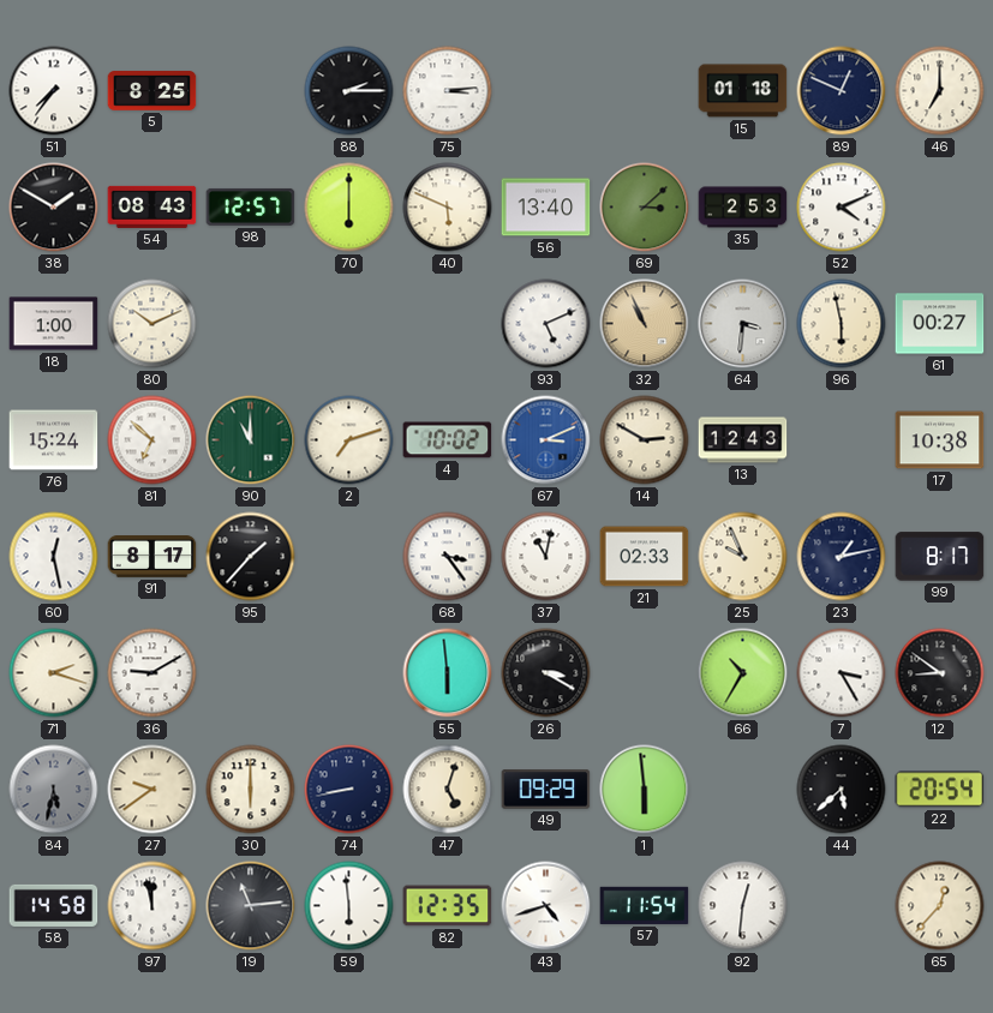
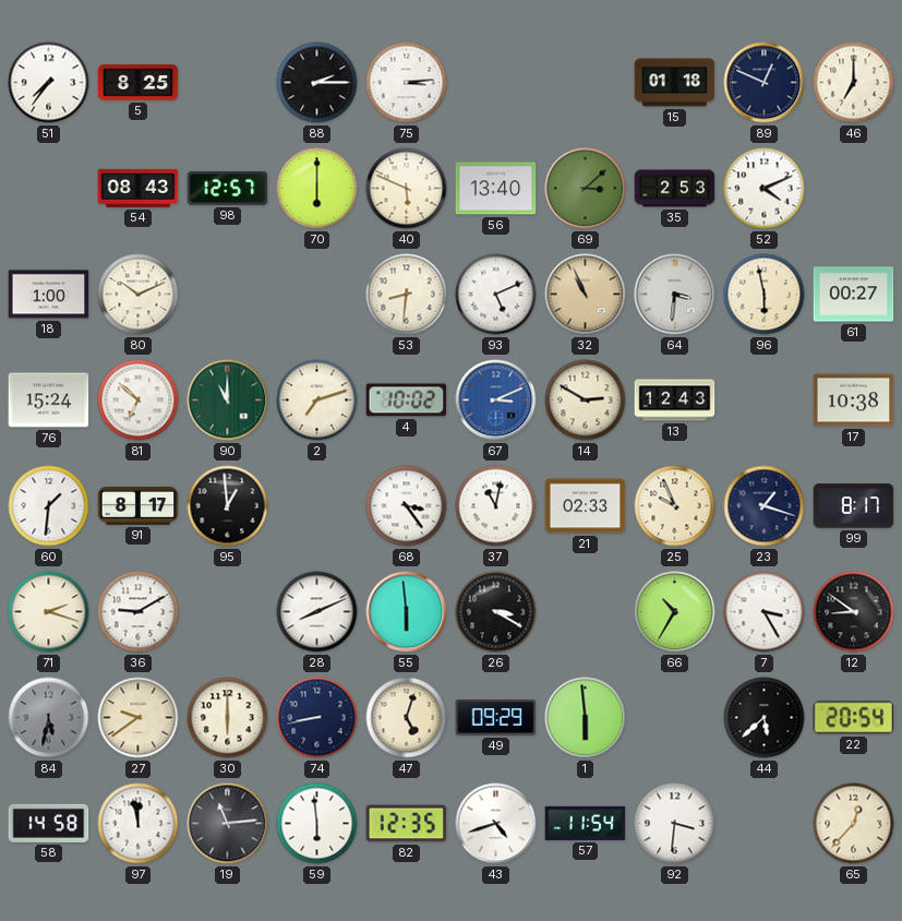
38: 1:50 -> none
53: none -> 8:31
60: 12:28 -> 1:31
95: 1:37 -> 12:59
23: 1:13 -> 1:18
28: none -> 8:11
92: 12:31 -> 3:31
